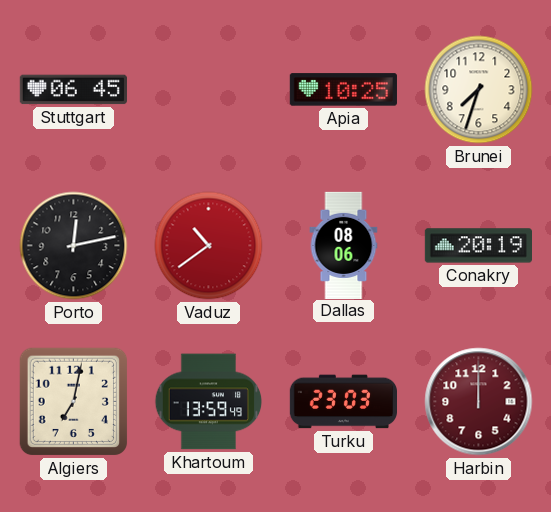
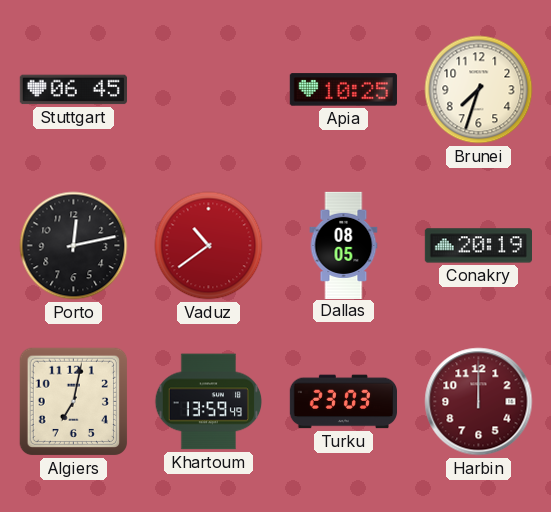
Dallas: 08:06 -> 08:05
